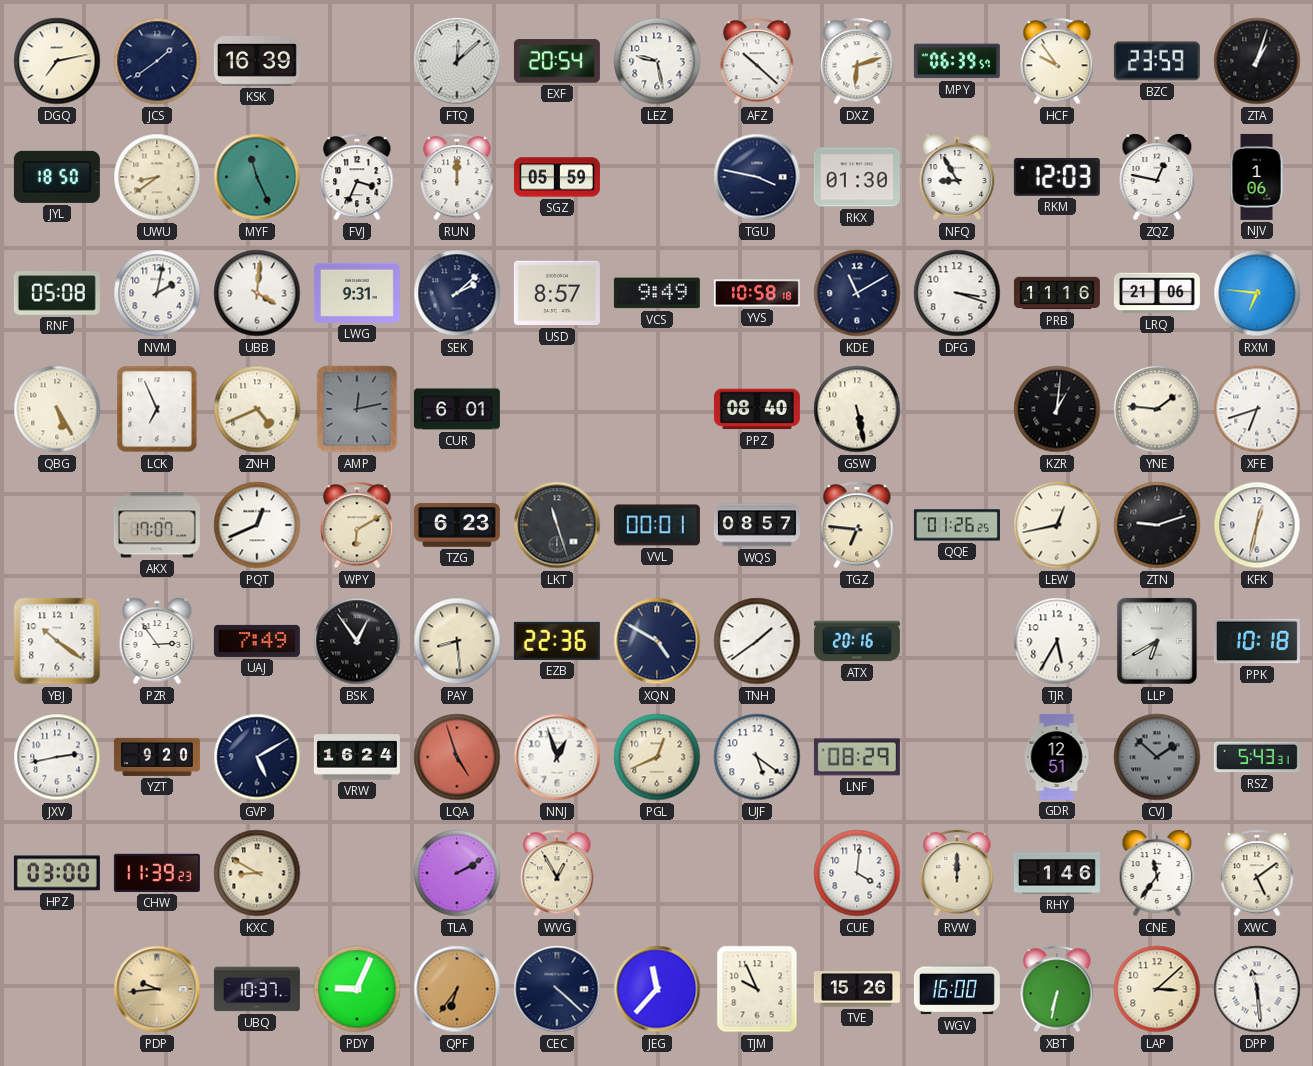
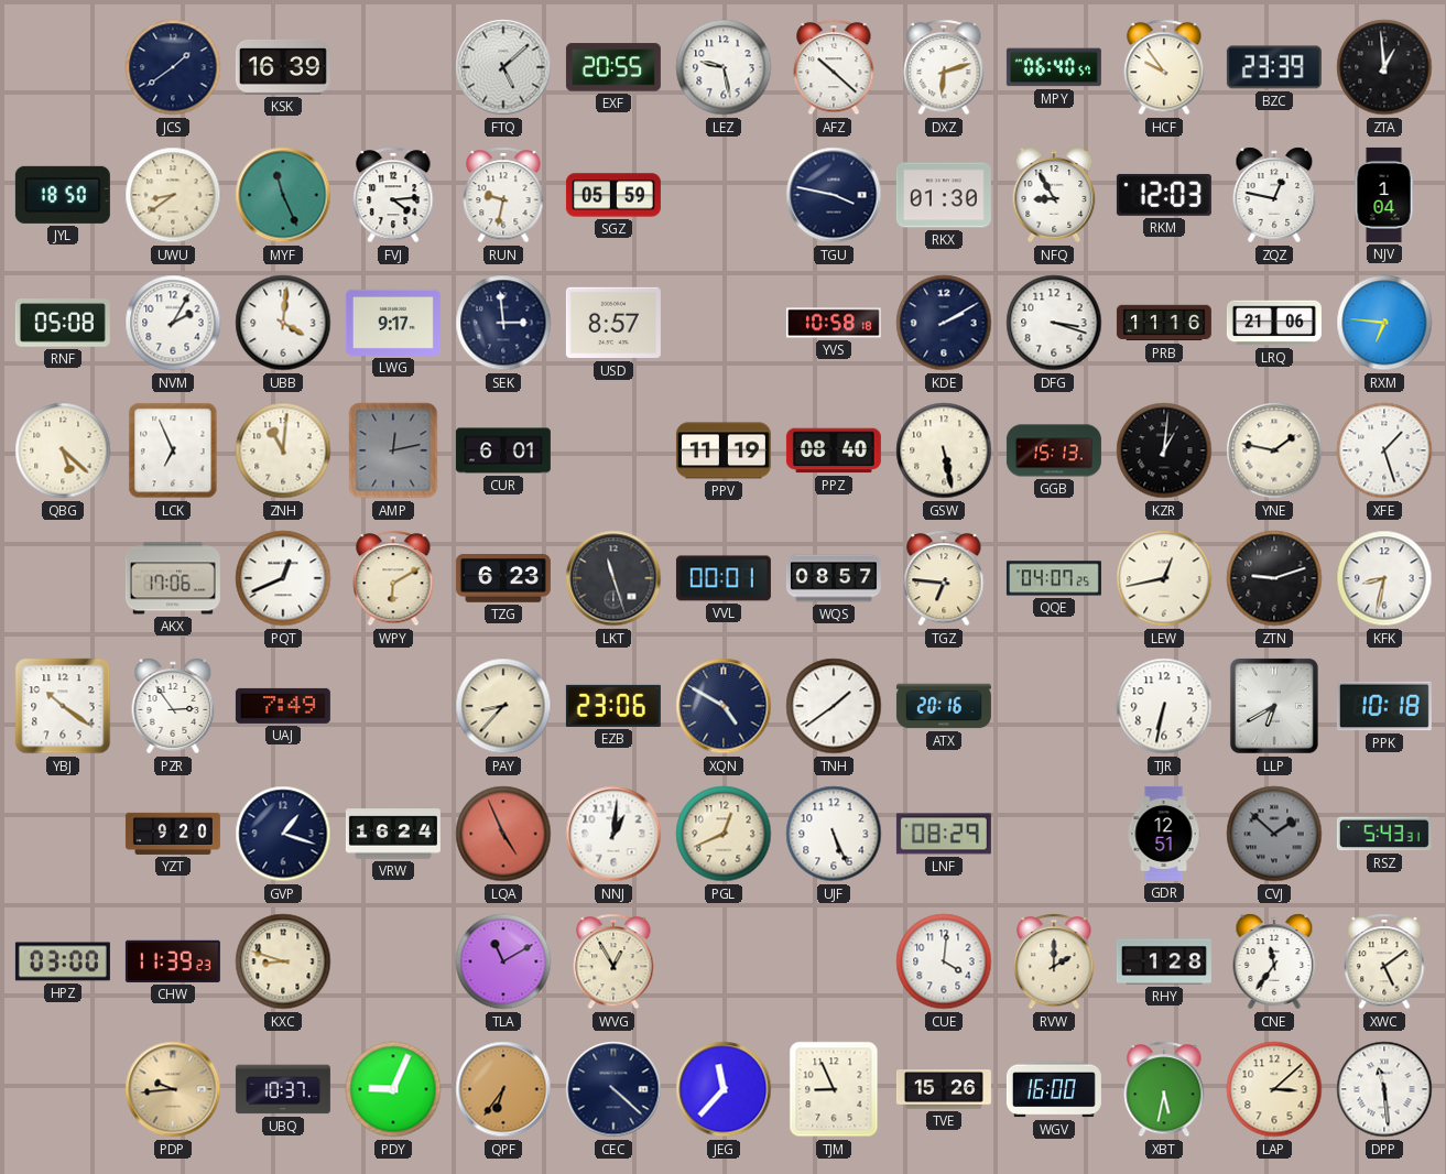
DGQ: 7:13 -> none
FTQ: 12:08 -> 5:08
EXF: 20:54 -> 20:55
MPY: 06:39 -> 06:40
BZC: 23:59 -> 23:39
ZTA: 1:03 -> 12:59
FVJ: 3:34 -> 4:14
RUN: 12:00 -> 9:32
NJV: 1:06 -> 1:04
NVM: 2:02 -> 2:05
LWG: 9:31 -> 9:17
SEK: 2:08 -> 2:59
VCS: 9:49 -> none
KDE: 11:10 -> 2:10
QBG: 5:25 -> 5:22
ZNH: 4:41 -> 11:01
PPV: none -> 11:19
GGB: none -> 15:13
YNE: 1:46 -> 1:47
XFE: 6:42 -> 1:27
AKX: 17:07 -> 17:06
QQE: 01:26 -> 04:07
KFK: 12:32 -> 8:32
BSK: 12:54 -> none
PAY: 8:29 -> 8:37
EZB: 22:36 -> 23:06
TJR: 5:35 -> 6:32
JXV: 2:43 -> none
GVP: 5:10 -> 1:18
LQA: 4:57 -> 4:56
NNJ: 12:57 -> 1:01
UJF: 5:21 -> 5:26
KXC: 8:50 -> 8:48
TLA: 2:10 -> 11:10
RVW: 12:00 -> 2:00
RHY: 1:46 -> 1:28
TJM: 9:56 -> 8:56
XBT: 6:32 -> 5:32
